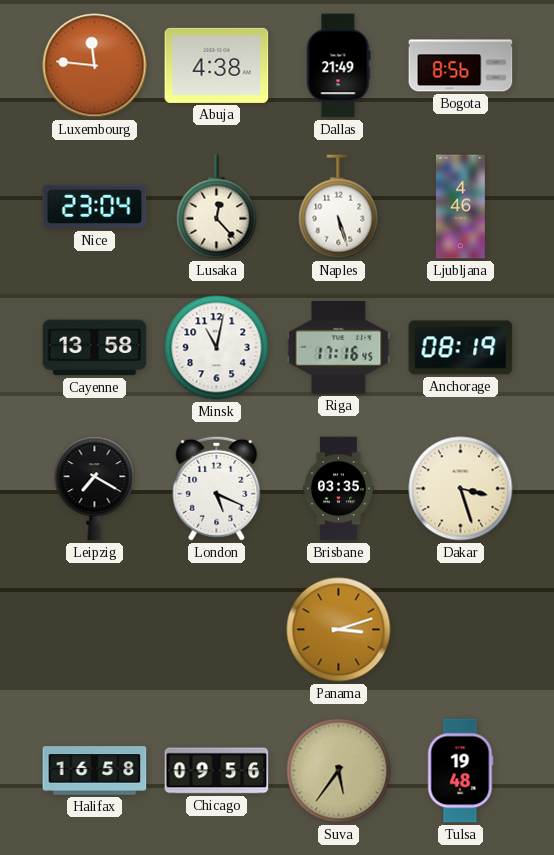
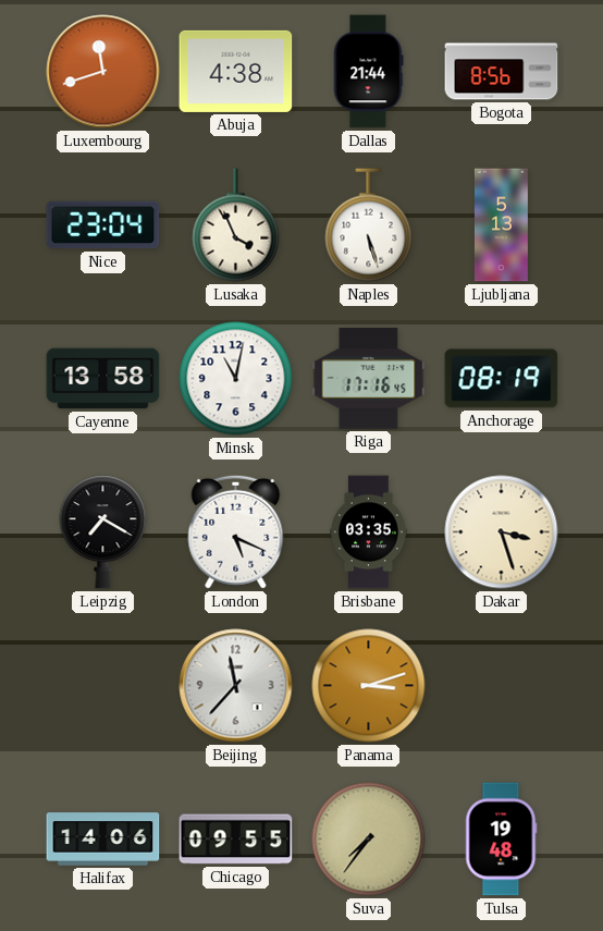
Luxembourg: 11:46 -> 11:42
Dallas: 21:49 -> 21:44
Lusaka: 12:23 -> 3:56
Ljubljana: 4:46 -> 5:13
Beijing: none -> 11:37
Halifax: 16:58 -> 14:06
Chicago: 09:56 -> 09:55
Suva: 5:36 -> 7:36
